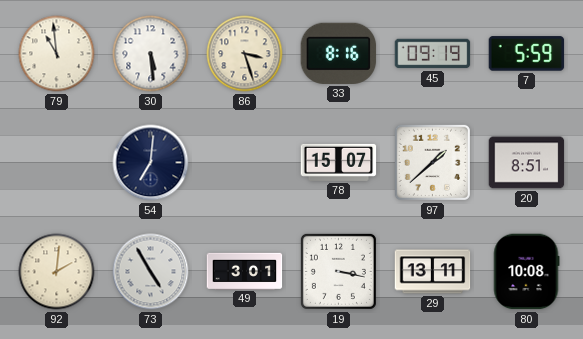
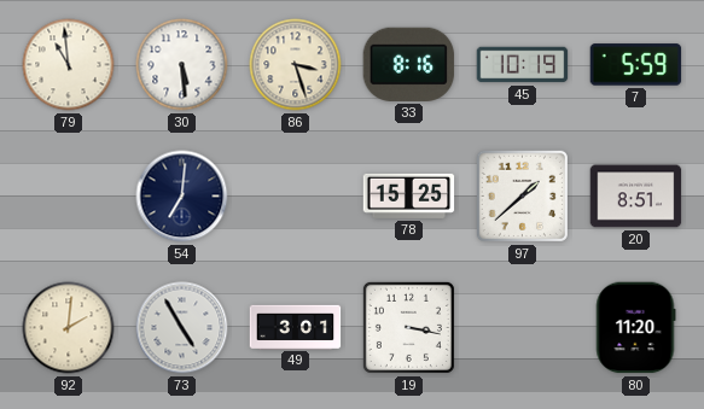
45: 09:19 -> 10:19
78: 15:07 -> 15:25
29: 13:11 -> none
80: 10:08 -> 11:20
